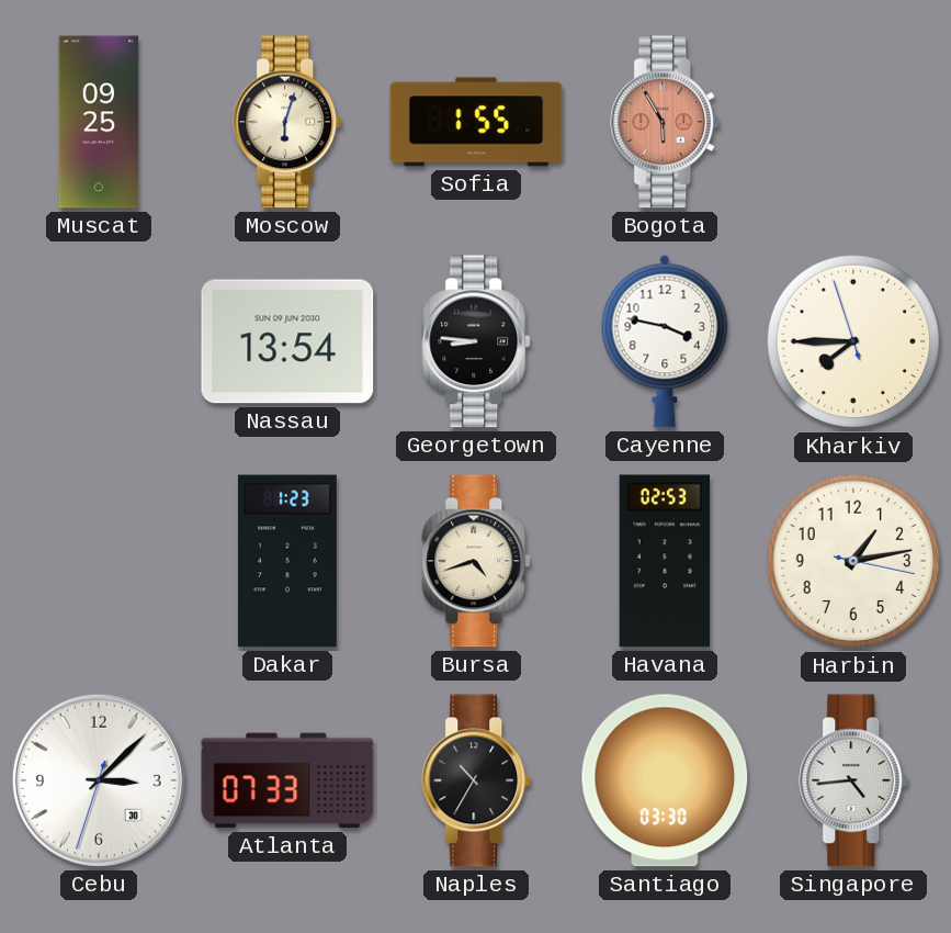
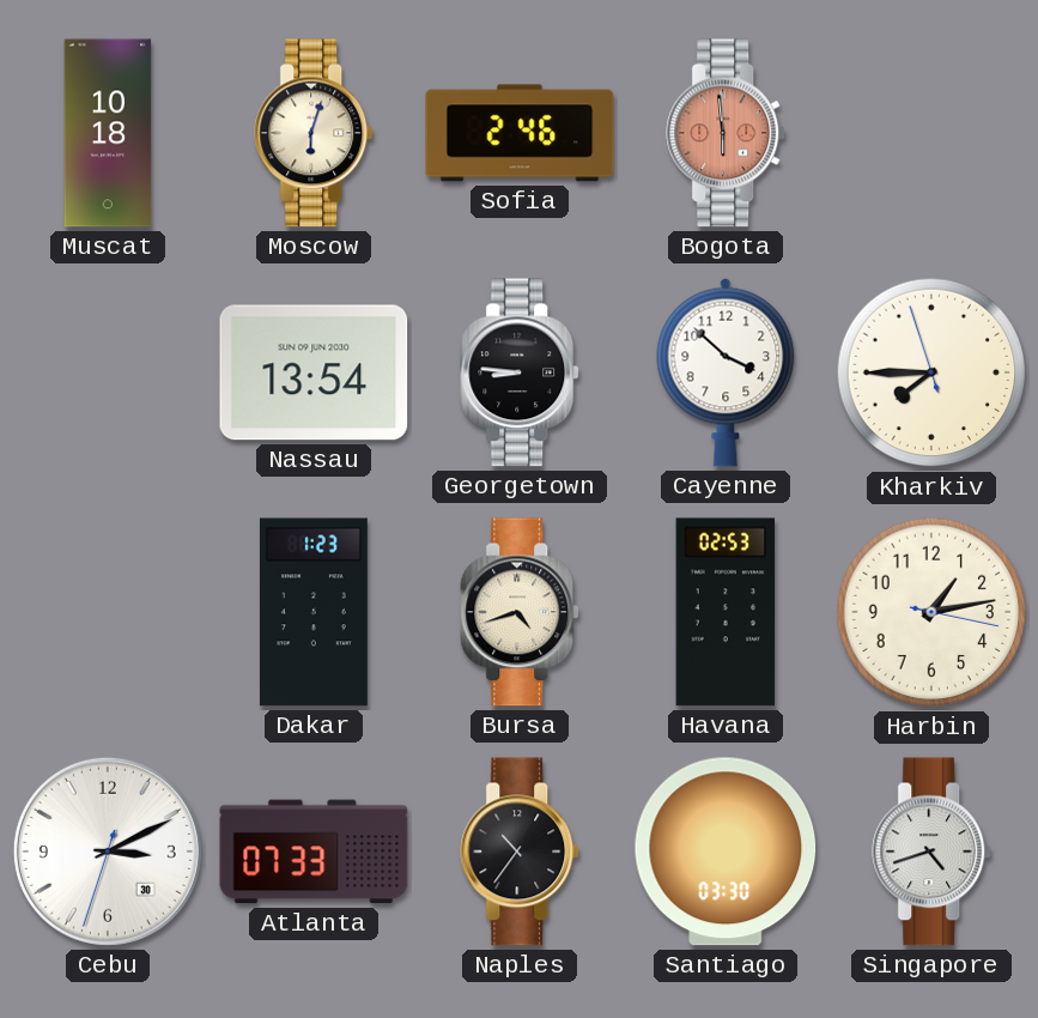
Muscat: 09:25 -> 10:18
Sofia: 1:55 -> 2:46
Bogota: 5:55 -> 5:59
Cayenne: 3:47 -> 3:52
Cebu: 3:07 -> 3:10
Naples: 10:35 -> 10:36
Singapore: 4:44 -> 4:42
